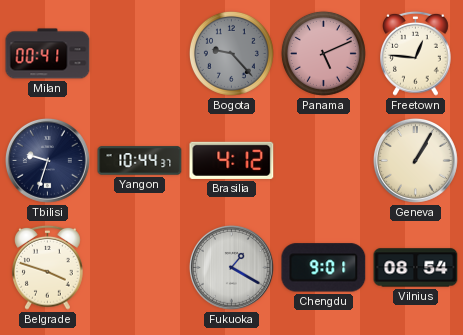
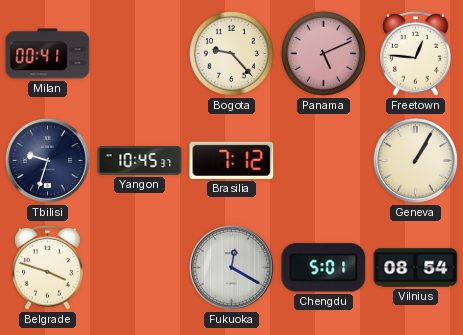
Bogota dial: grey -> cream
Yangon: 10:44 -> 10:45
Brasilia: 4:12 -> 7:12
Fukuoka: 1:20 -> 12:20
Chengdu: 9:01 -> 5:01
